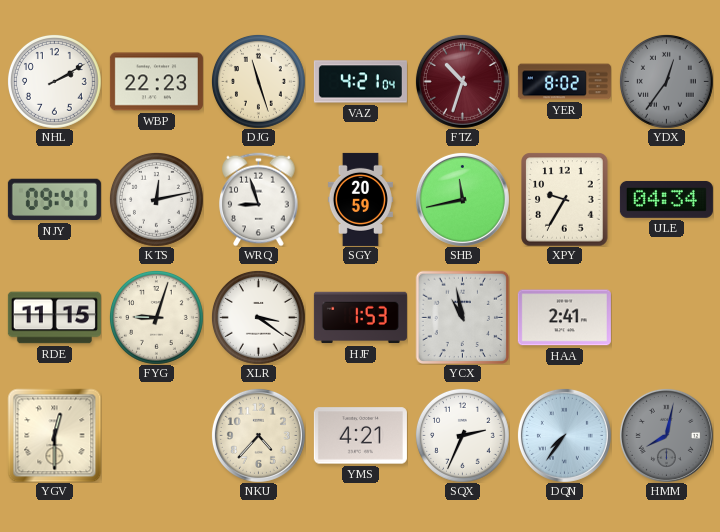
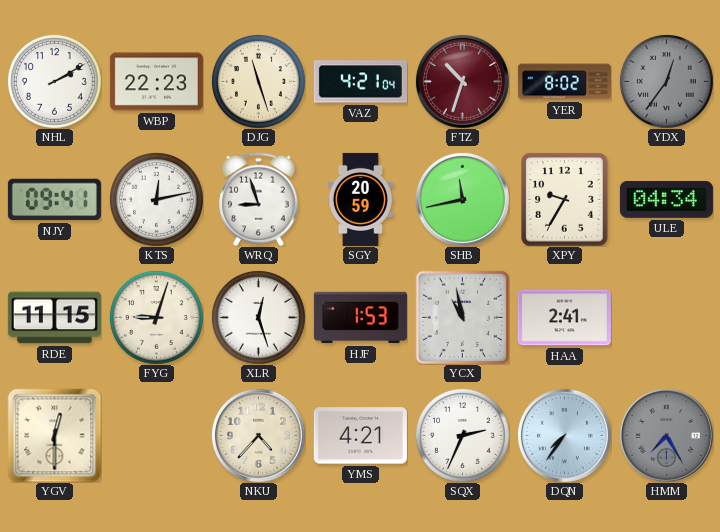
XLR: 3:21 -> 12:27
HMM: 8:02 -> 7:25
